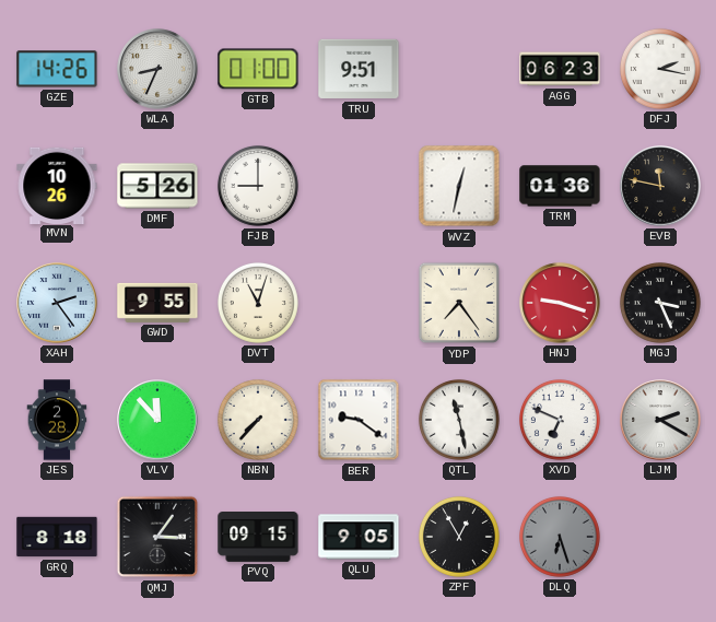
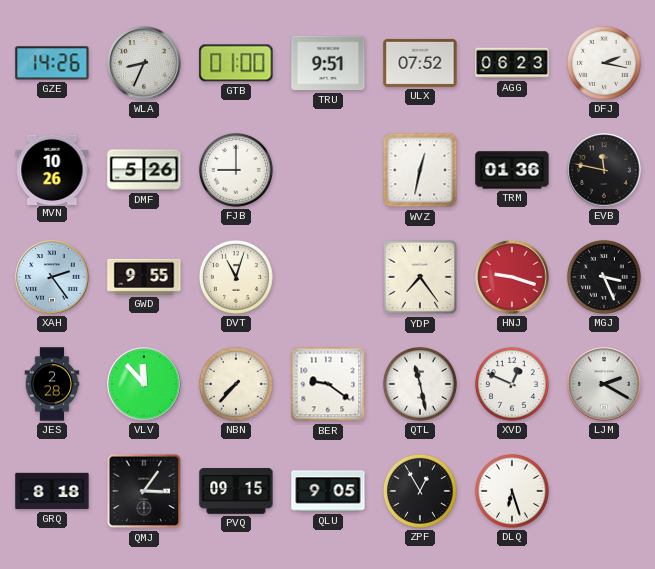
ULX: none -> 07:52
XVD: 6:49 -> 12:49
DLQ dial: grey -> white
